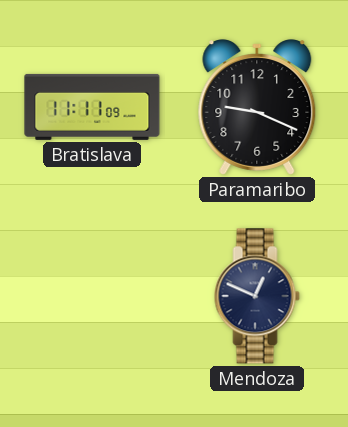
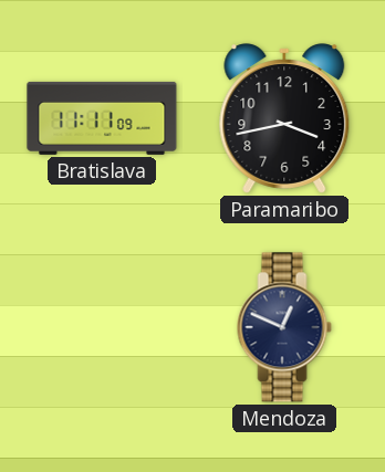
Paramaribo: 9:19 -> 3:43
